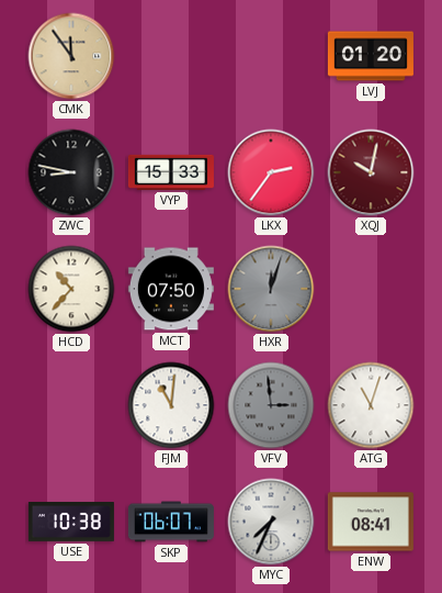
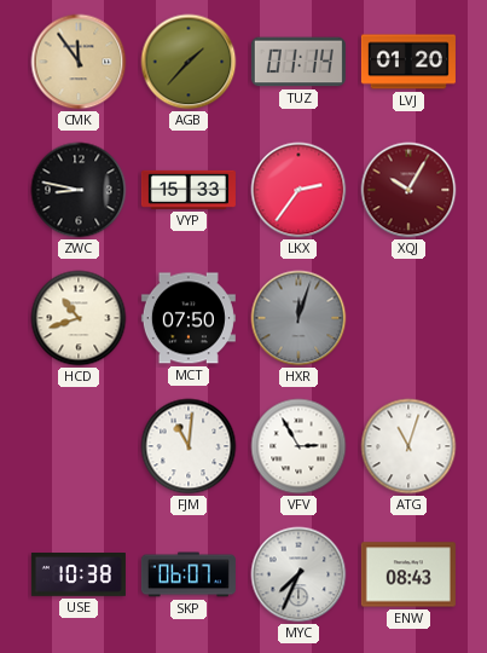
AGB: none -> 1:37
TUZ: none -> 01:14
XQJ: 10:02 -> 10:05
HCD: 10:37 -> 10:42
VFV: 2:59 -> 2:55
VFV dial: grey -> white
ENW: 08:41 -> 08:43
